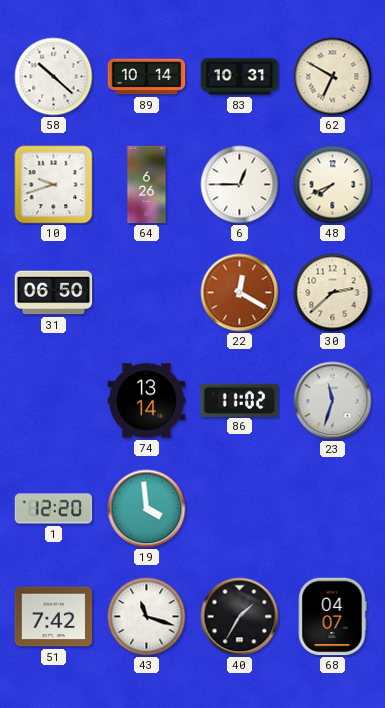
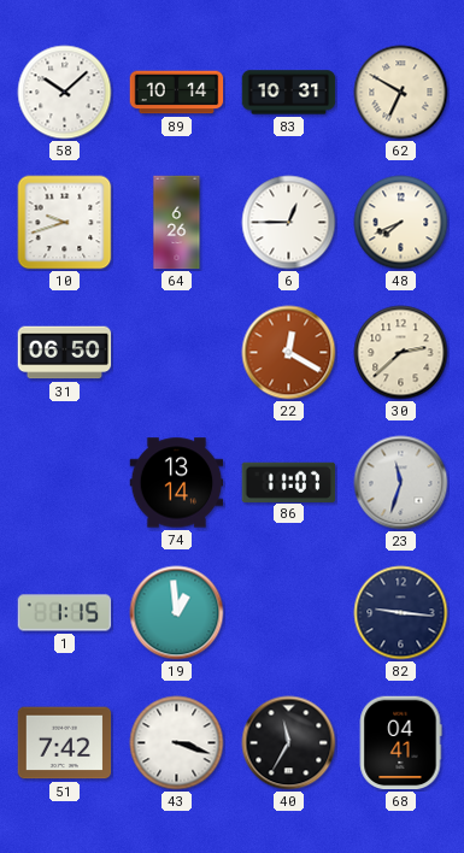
58: 10:22 -> 10:08
86: 11:02 -> 11:07
1: 12:20 -> 1:15
19: 3:59 -> 12:59
82: none -> 9:16
43: 11:18 -> 3:18
40: 1:35 -> 11:35
68: 04:07 -> 04:41
